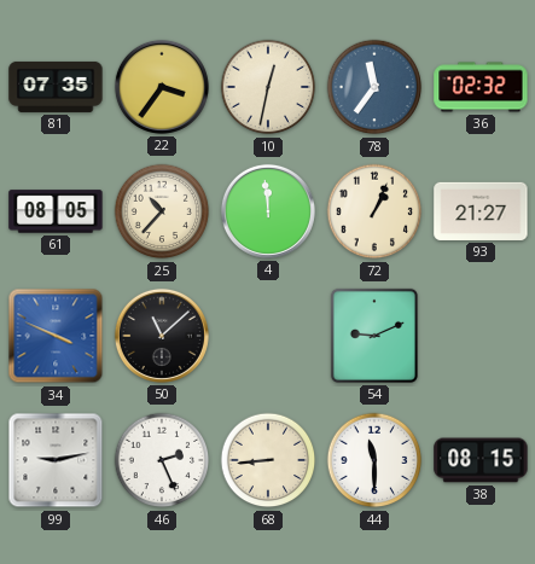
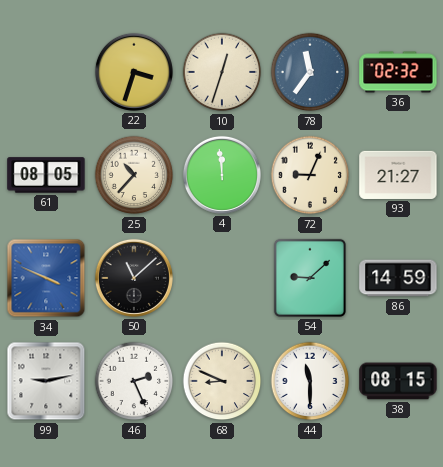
81: 07:35 -> none
22: 3:36 -> 3:33
10: 12:32 -> 12:33
72: 1:04 -> 9:04
54: 9:11 -> 9:08
86: none -> 14:59
68: 8:44 -> 8:49
